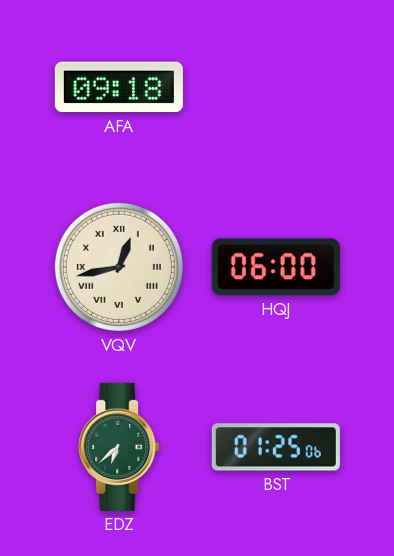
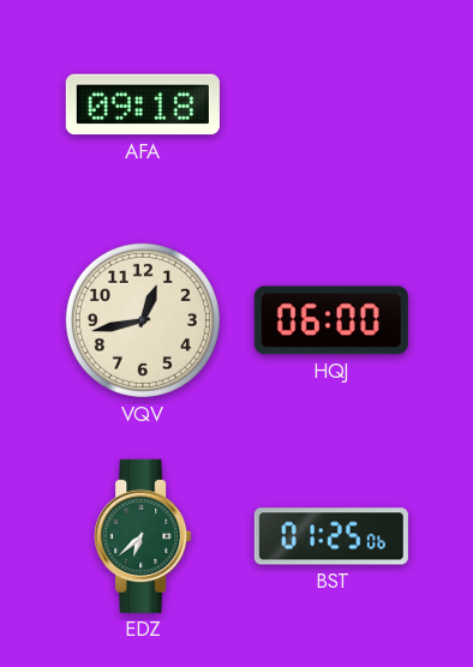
VQV numerals: Roman -> Arabic
